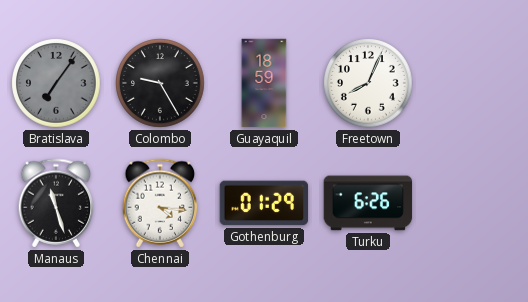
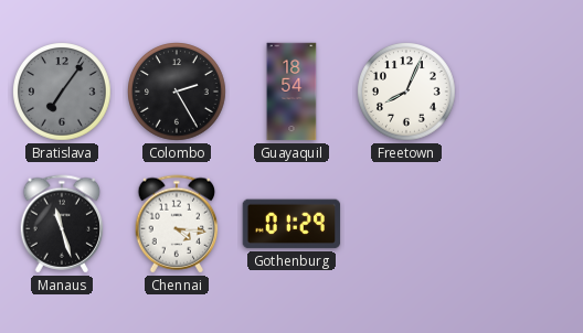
Colombo: 9:25 -> 2:25
Guayaquil: 18:59 -> 18:54
Turku: 6:26 -> none
